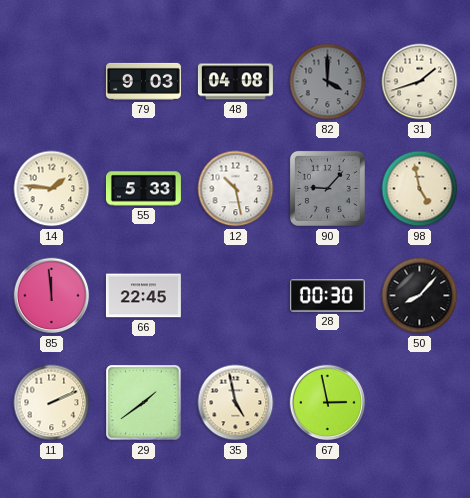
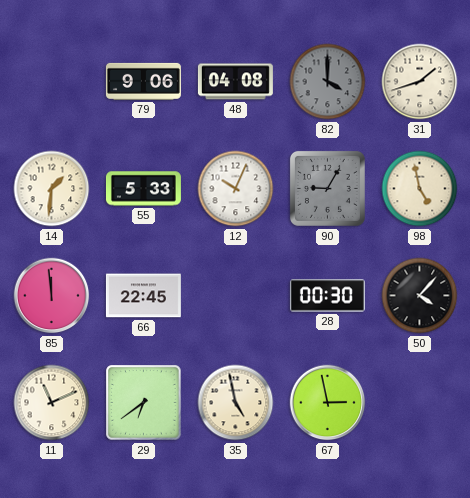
79: 9:03 -> 9:06
14: 1:46 -> 1:31
12: 10:28 -> 10:04
90: 9:07 -> 9:05
50: 8:07 -> 4:07
11: 2:11 -> 11:11
29: 1:39 -> 6:39
